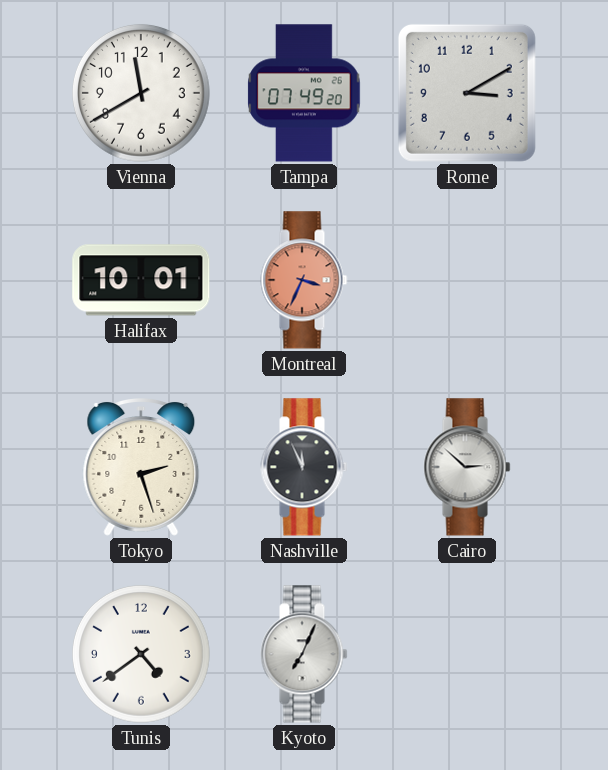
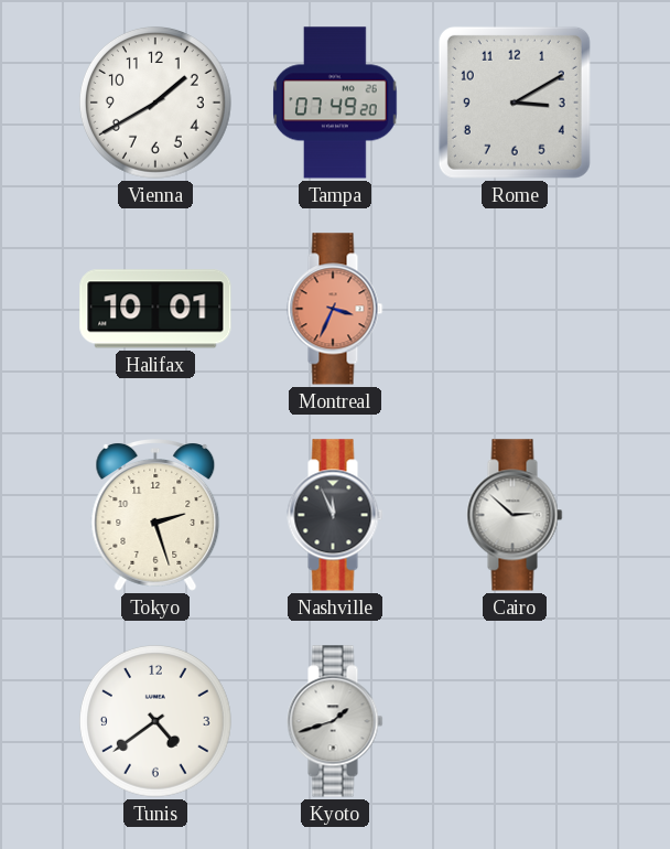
Vienna: 11:40 -> 1:40
Kyoto: 7:04 -> 1:42
